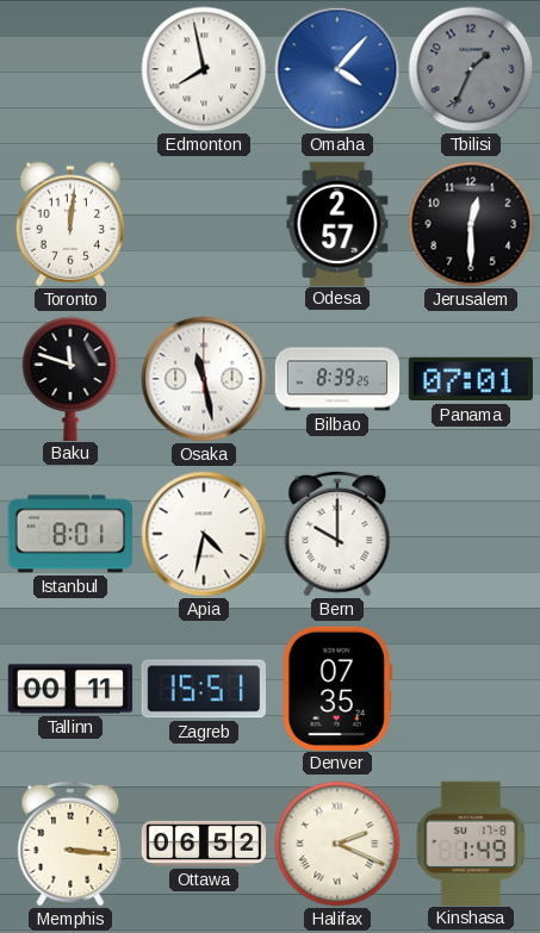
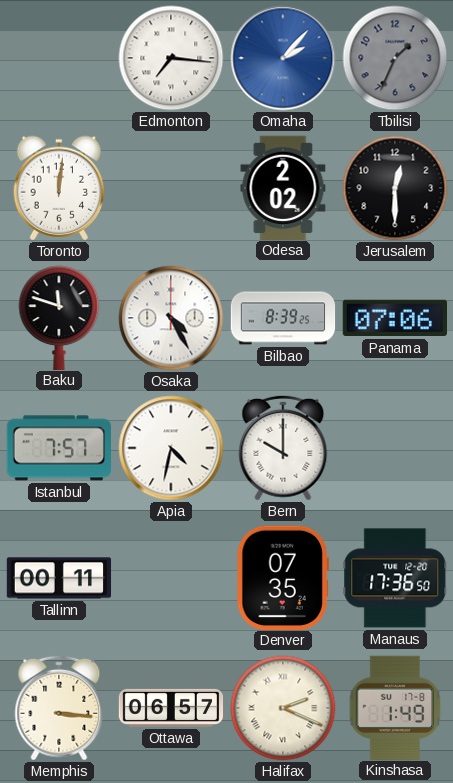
Edmonton: 7:58 -> 7:16
Omaha: 4:07 -> 2:07
Odesa: 2:57 -> 2:02
Osaka: 11:28 -> 4:25
Panama: 07:01 -> 07:06
Istanbul: 8:01 -> 7:57
Zagreb: 15:51 -> none
Manaus: none -> 17:36
Ottawa: 06:52 -> 06:57
